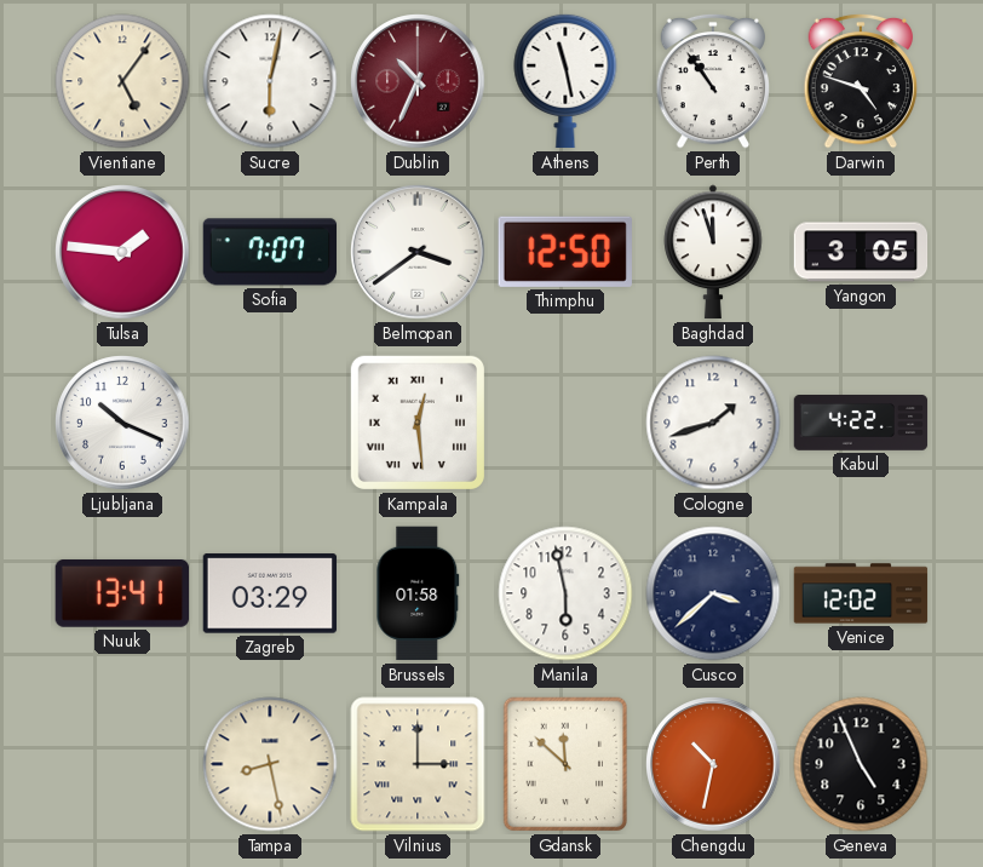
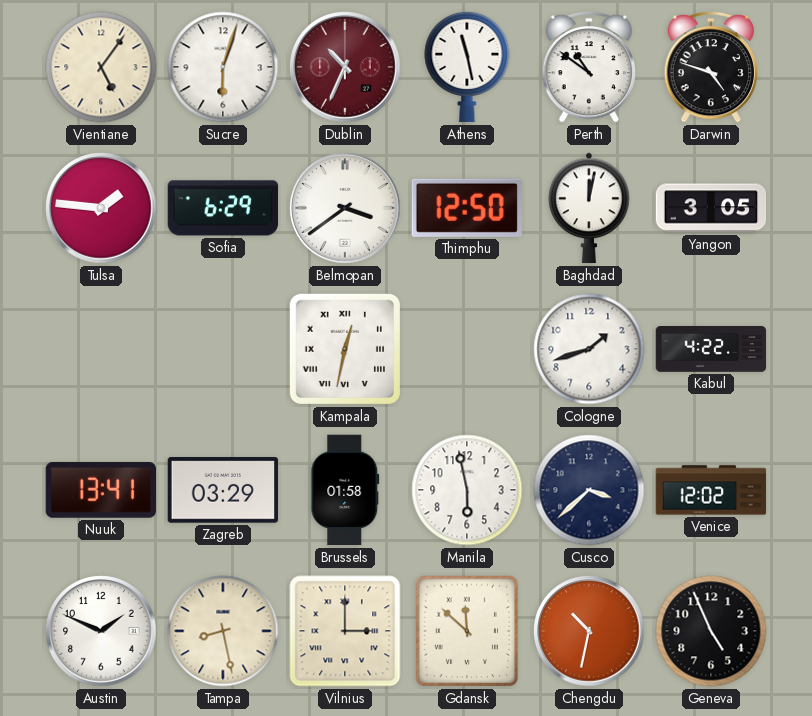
Sucre: 6:02 -> 6:03
Perth: 10:54 -> 10:51
Sofia: 7:07 -> 6:29
Baghdad: 11:57 -> 12:02
Ljubljana: 10:19 -> none
Kampala: 12:29 -> 12:32
Austin: none -> 1:49
